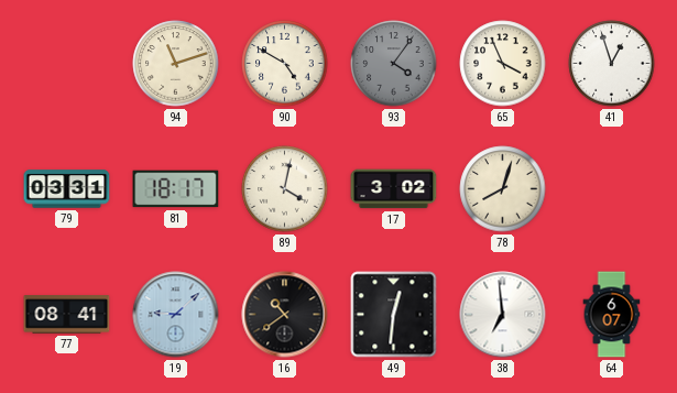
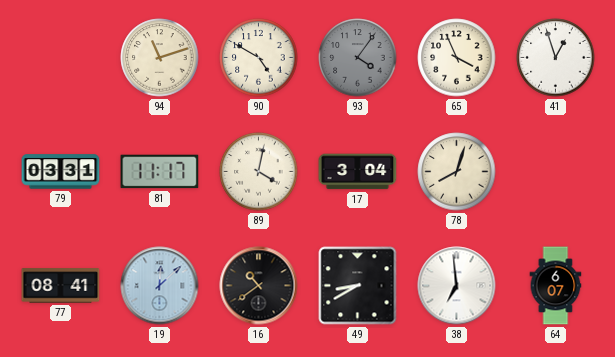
81: 18:17 -> 11:17
17: 3:02 -> 3:04
19: 9:08 -> 12:08
49: 12:31 -> 8:40
